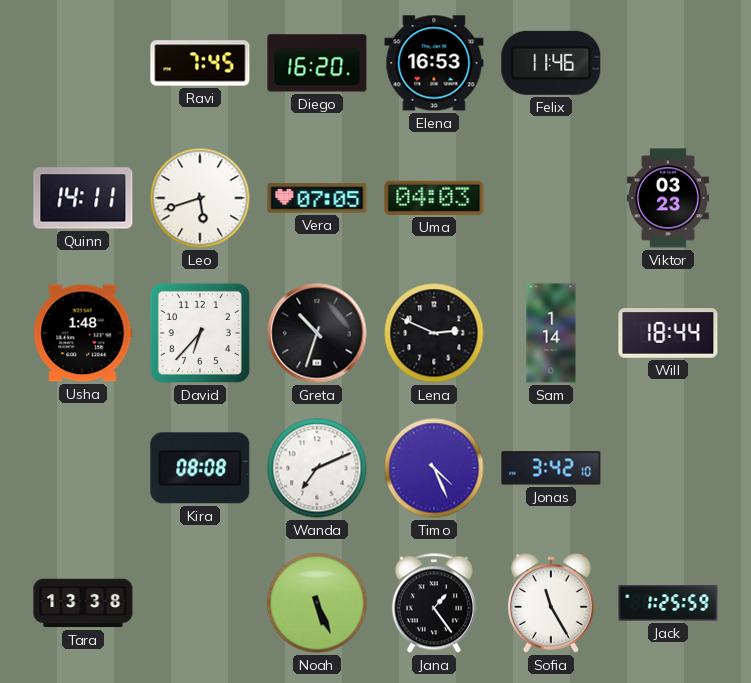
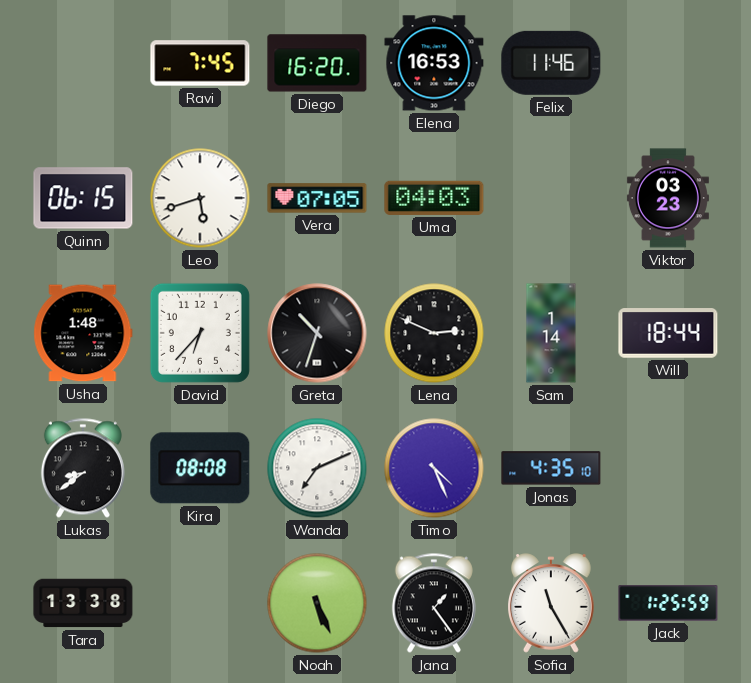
Quinn: 14:11 -> 06:15
Lukas: none -> 8:39
Jonas: 3:42 -> 4:35
